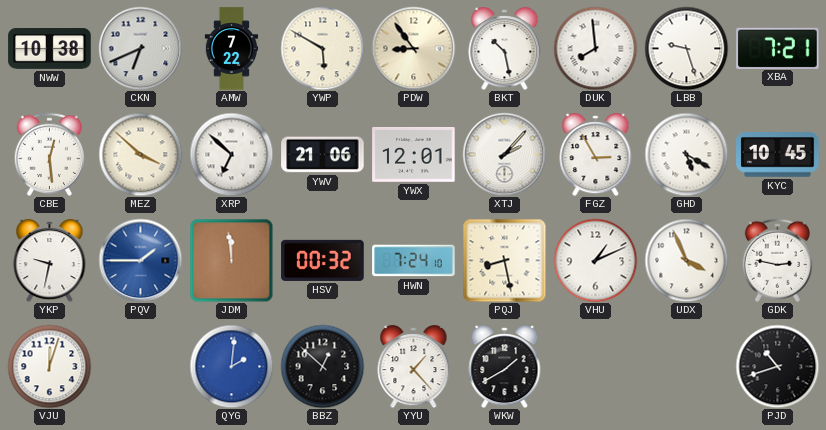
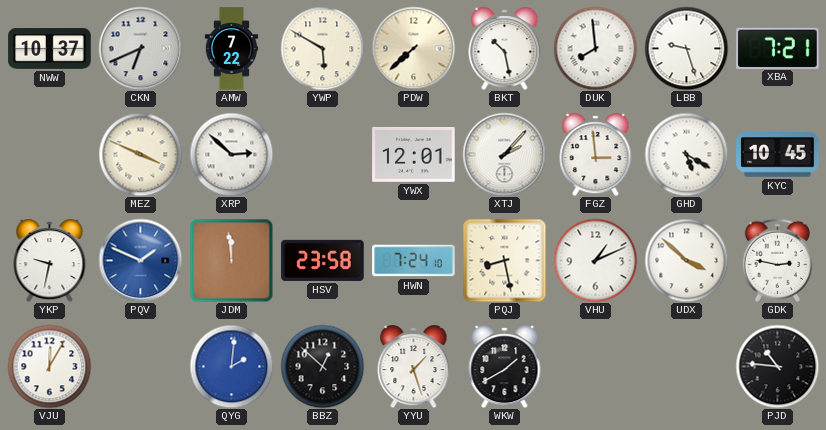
NWW: 10:38 -> 10:37
PDW: 8:54 -> 7:38
CBE: 12:29 -> none
MEZ: 3:52 -> 3:49
XRP: 6:52 -> 2:52
YWV: 21:06 -> none
FGZ: 2:55 -> 2:59
PQV: 1:45 -> 1:49
HSV: 00:32 -> 23:58
UDX: 3:56 -> 3:52
VJU: 12:03 -> 12:05
YYU: 1:23 -> 1:27
PJD: 10:42 -> 10:46
